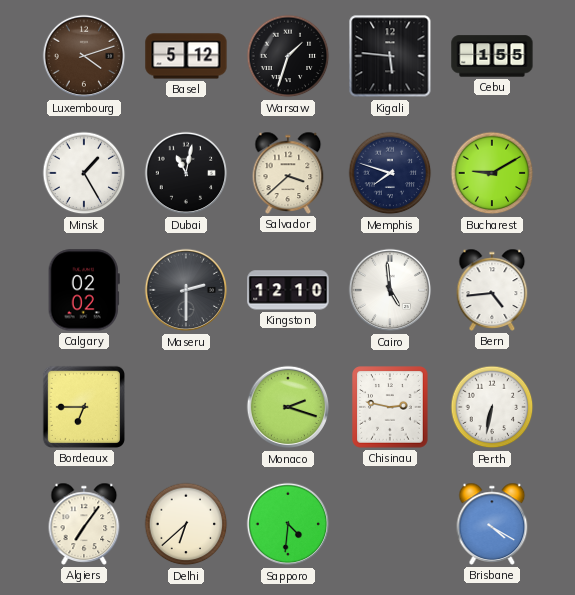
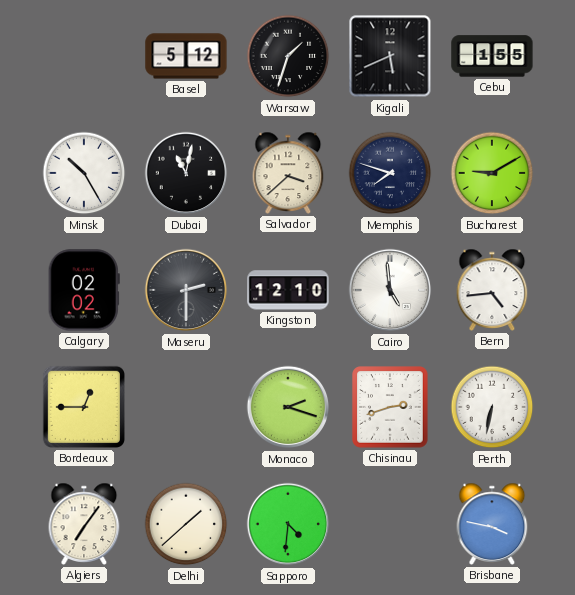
Luxembourg: 4:12 -> none
Kigali: 5:46 -> 5:41
Minsk: 1:25 -> 10:25
Bordeaux: 6:45 -> 12:45
Chisinau: 2:47 -> 2:42
Delhi: 6:38 -> 1:38
Brisbane: 4:20 -> 3:47
